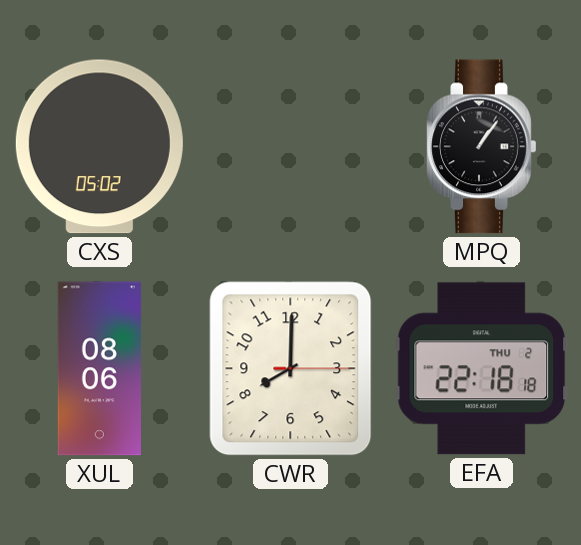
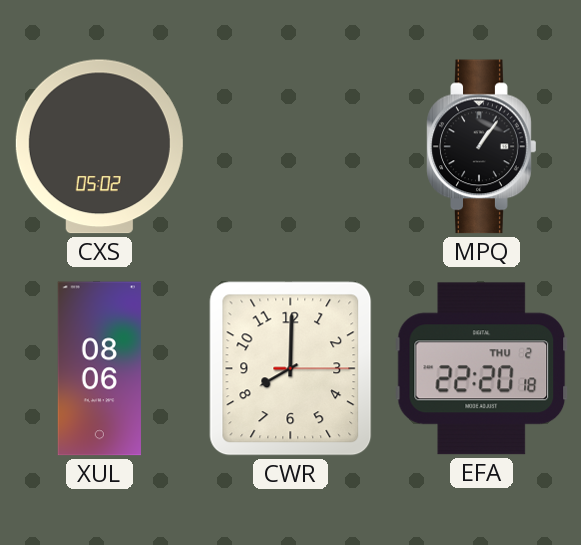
EFA: 22:18 -> 22:20
